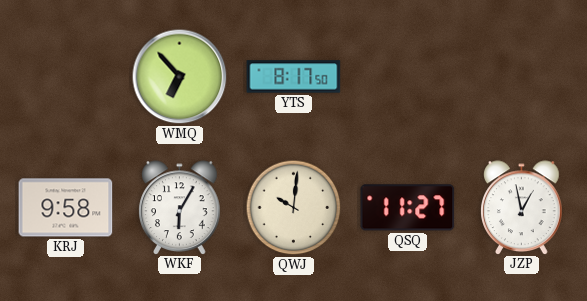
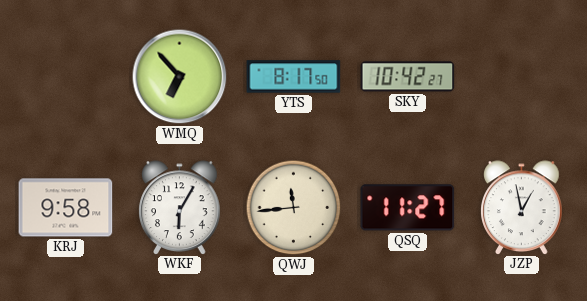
SKY: none -> 10:42
QWJ: 10:01 -> 11:44
